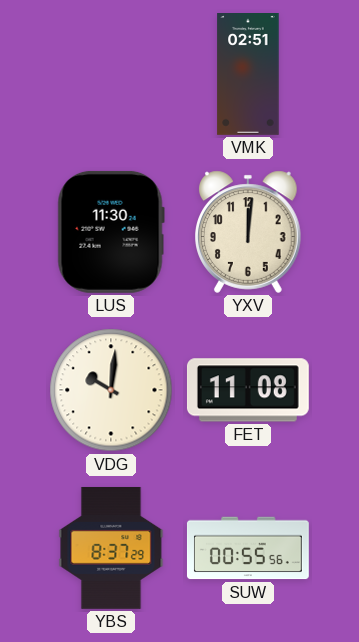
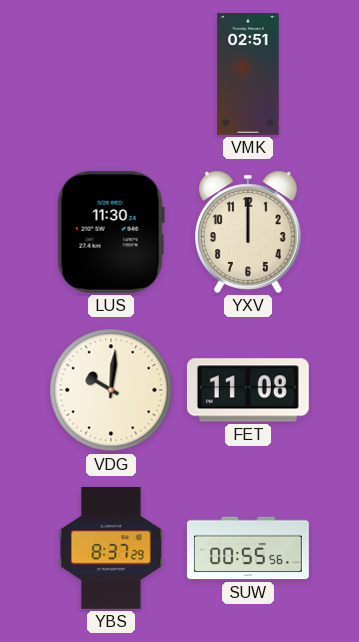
YXV: 12:01 -> 12:00
